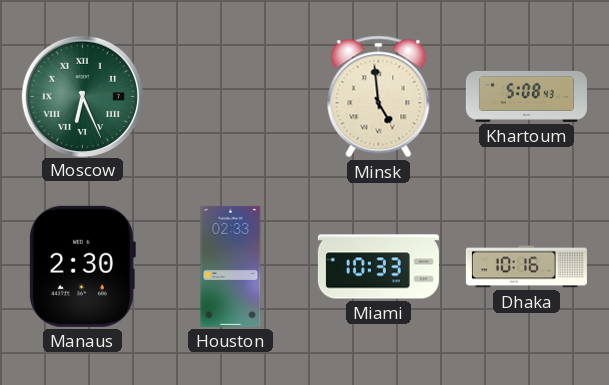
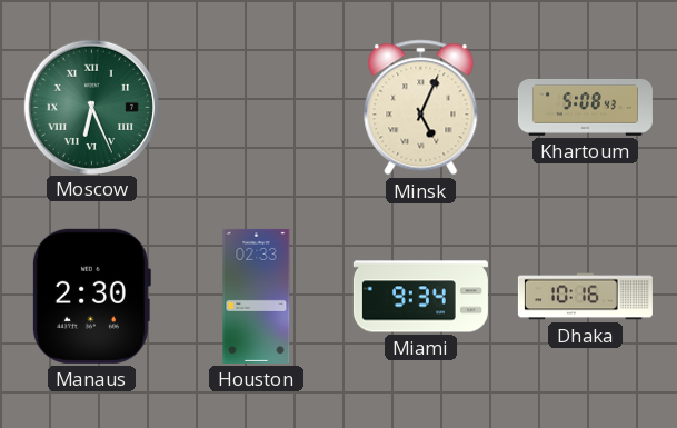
Minsk: 4:59 -> 5:04
Miami: 10:33 -> 9:34
